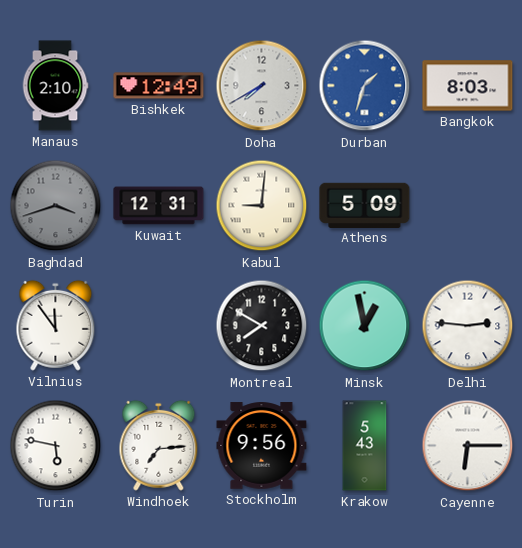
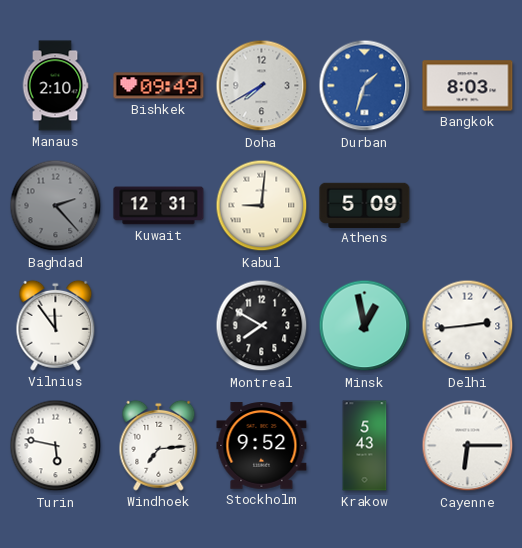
Bishkek: 12:49 -> 09:49
Baghdad: 3:42 -> 2:23
Delhi: 2:46 -> 2:44
Stockholm: 9:56 -> 9:52
